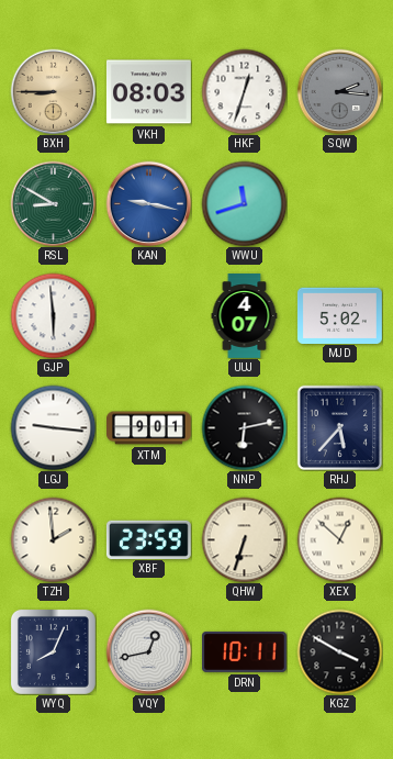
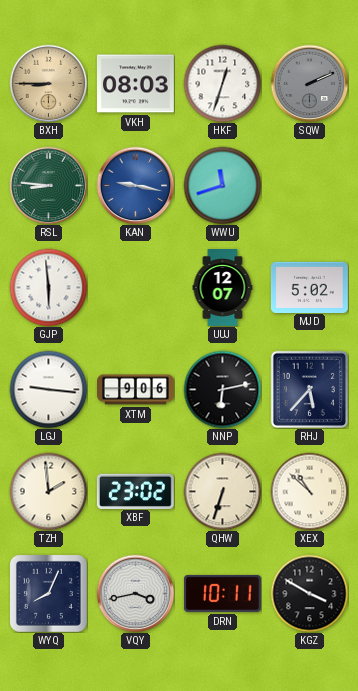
SQW: 2:16 -> 2:11
RSL: 8:50 -> 8:46
UUJ: 4:07 -> 12:07
XTM: 9:01 -> 9:06
XBF: 23:59 -> 23:02
XEX: 12:52 -> 10:52
VQY: 12:43 -> 3:43
